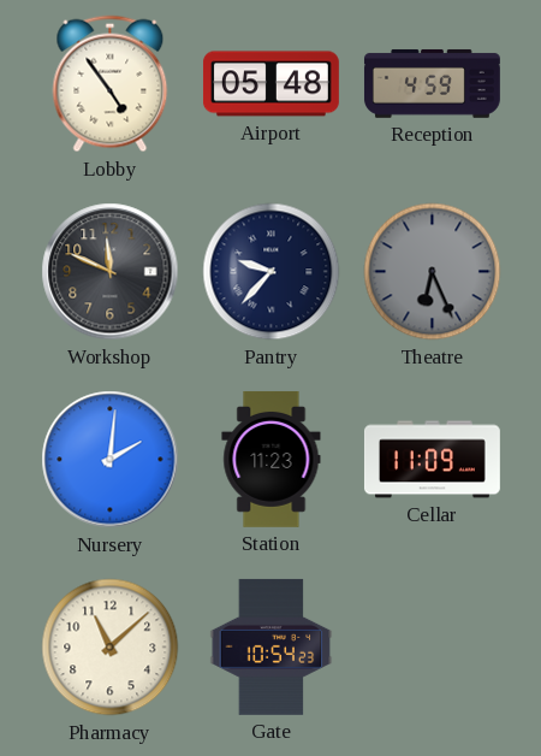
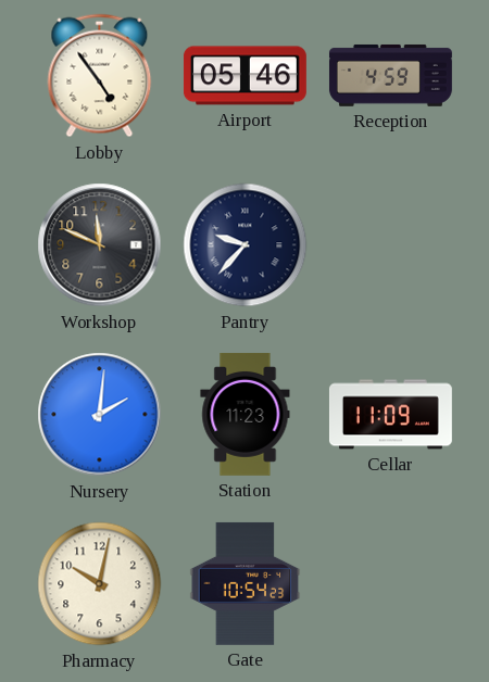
Airport: 05:48 -> 05:46
Theatre: 6:26 -> none
Pharmacy: 11:08 -> 10:02
